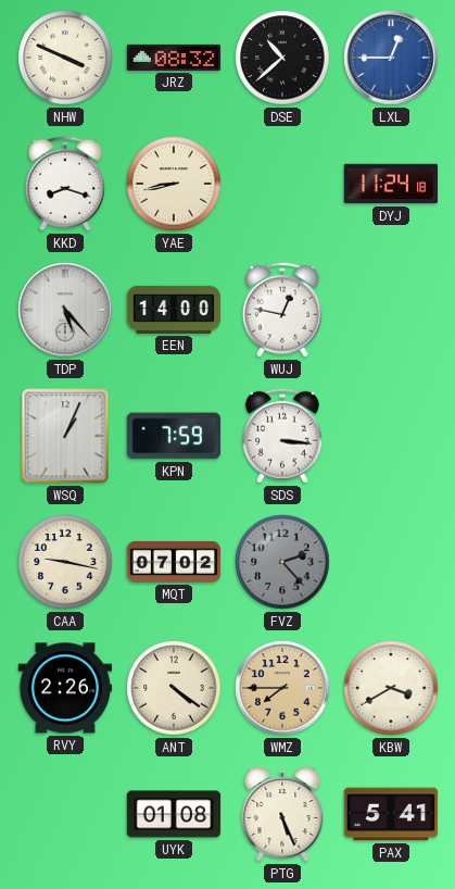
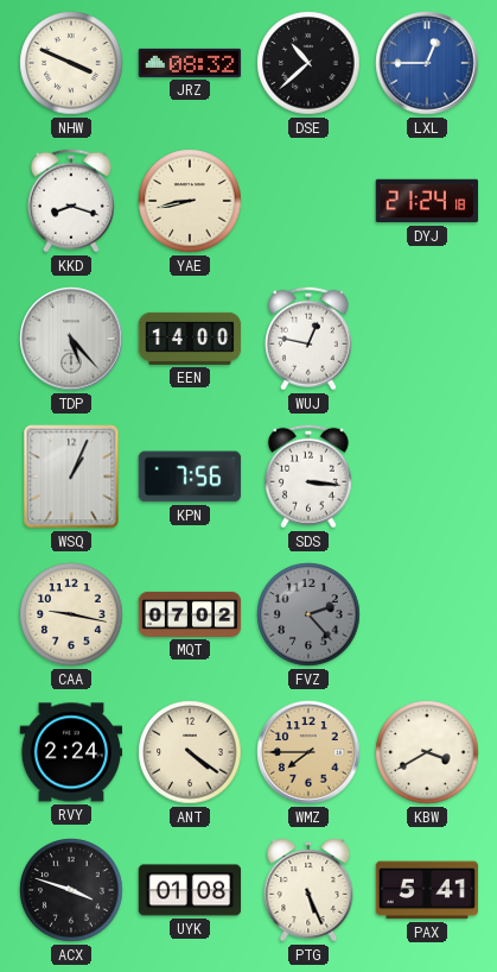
DYJ: 11:24 -> 21:24
KPN: 7:59 -> 7:56
RVY: 2:26 -> 2:24
ACX: none -> 3:48
